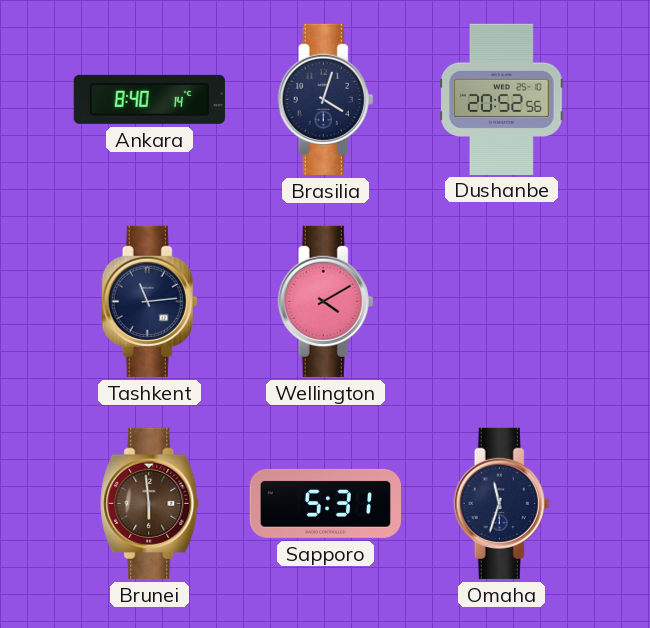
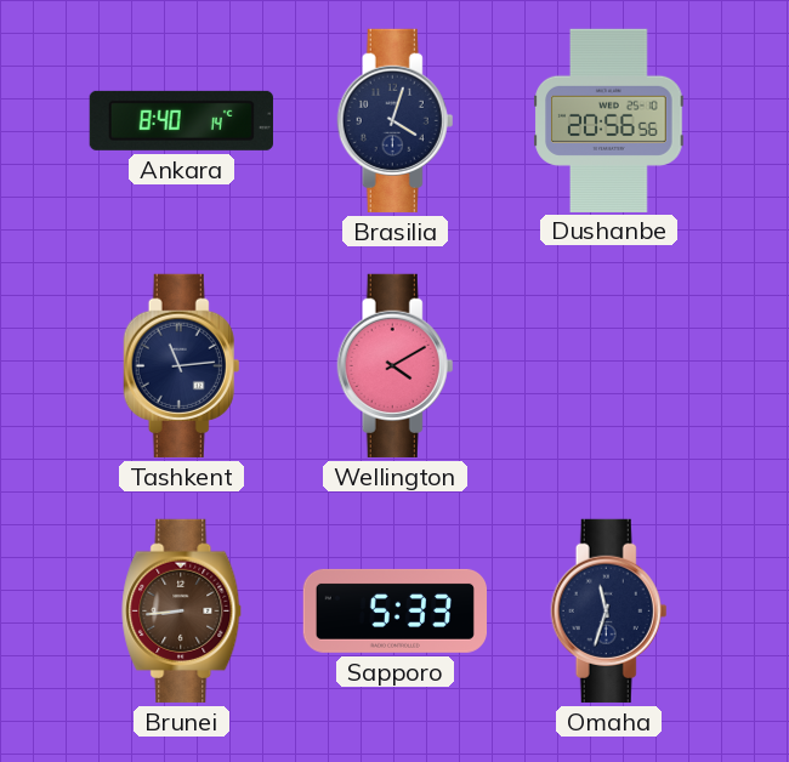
Dushanbe: 20:52 -> 20:56
Brunei: 5:59 -> 8:44
Sapporo: 5:31 -> 5:33
